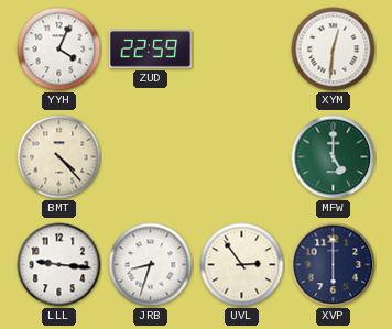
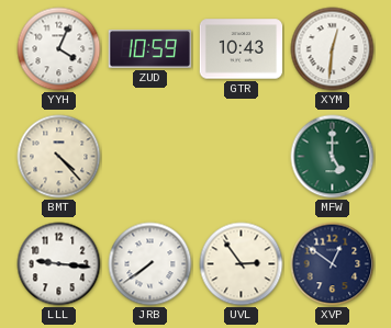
ZUD: 22:59 -> 10:59
GTR: none -> 10:43
JRB: 8:33 -> 7:39
XVP: 6:00 -> 12:51
